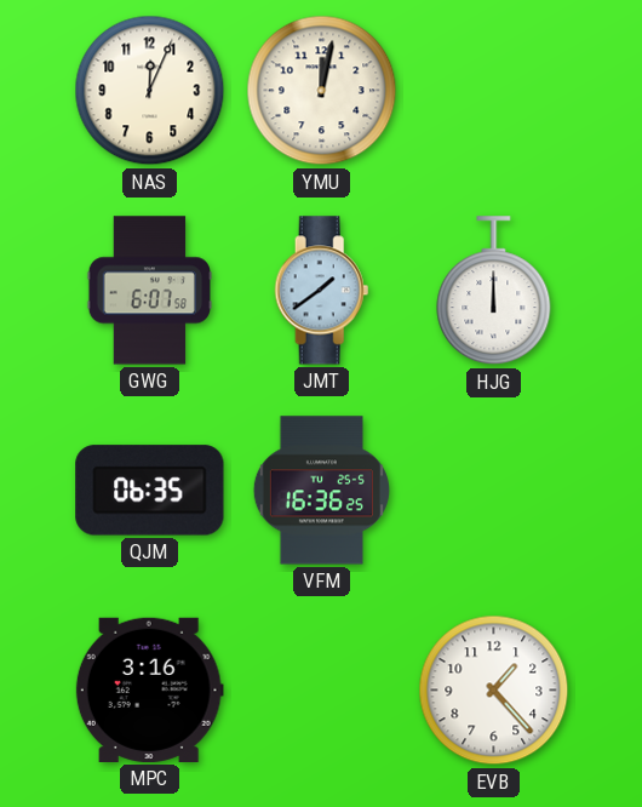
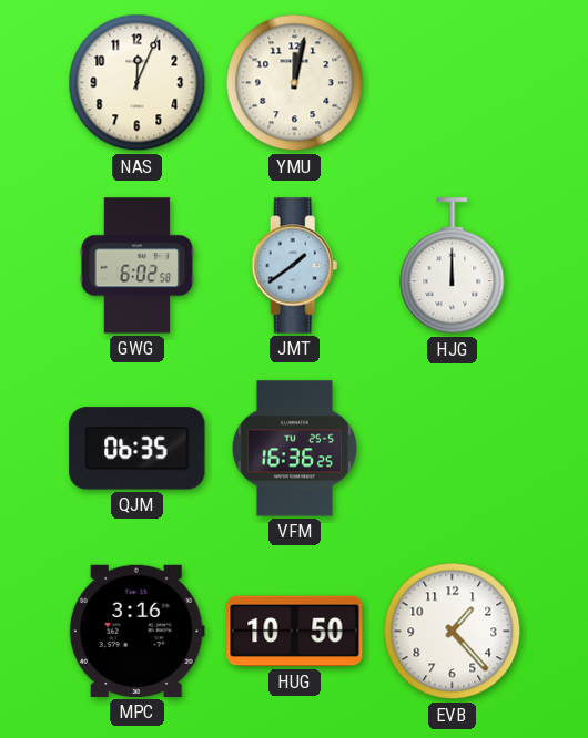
GWG: 6:07 -> 6:02
HUG: none -> 10:50
